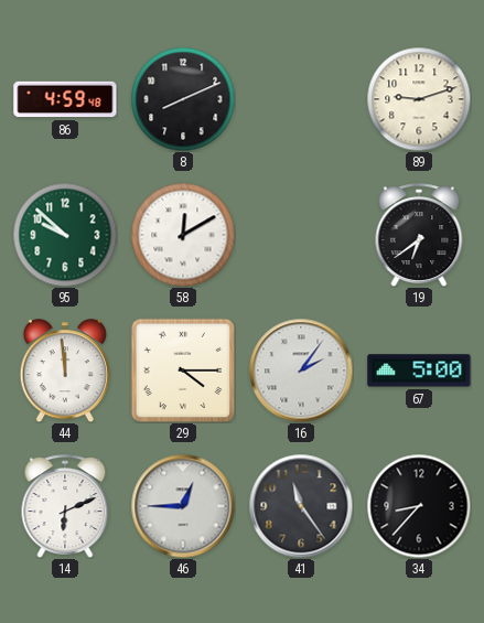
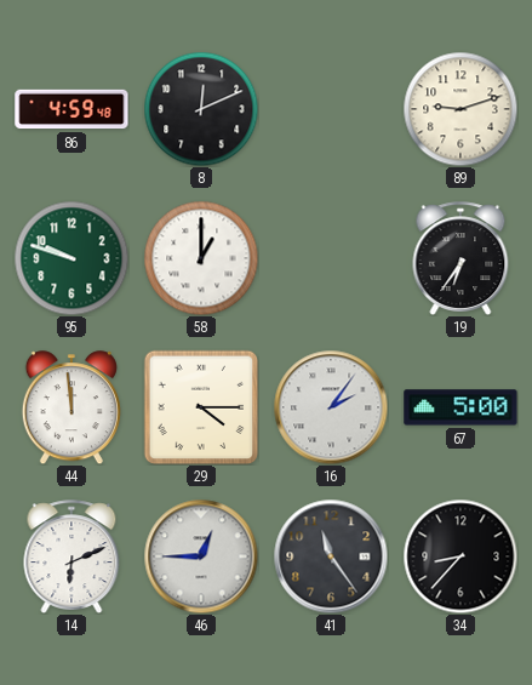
8: 8:11 -> 12:11
95: 9:52 -> 9:48
58: 12:10 -> 1:00
19: 6:39 -> 6:36
